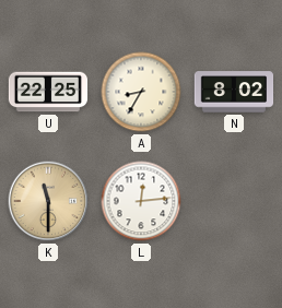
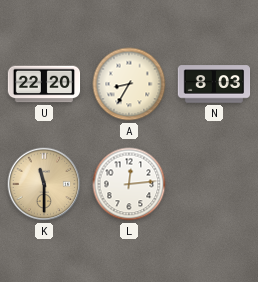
U: 22:25 -> 22:20
N: 8:02 -> 8:03
